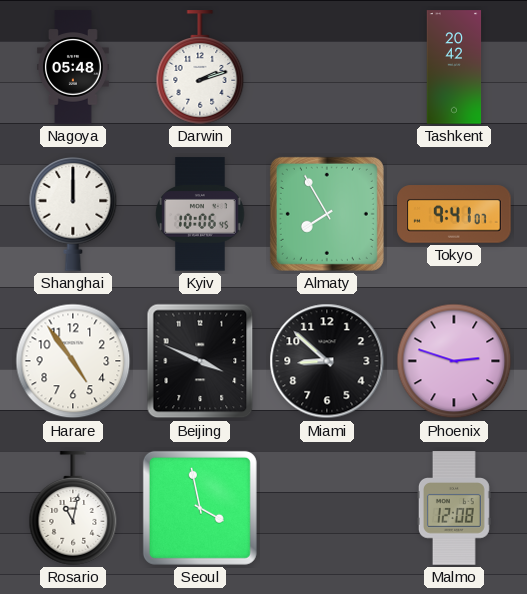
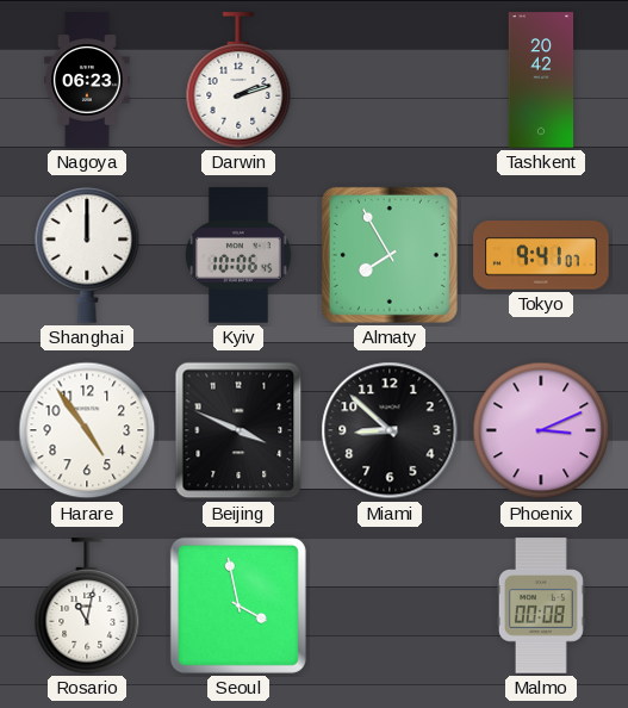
Nagoya: 05:48 -> 06:23
Phoenix: 2:48 -> 3:11
Malmo: 12:08 -> 00:08
